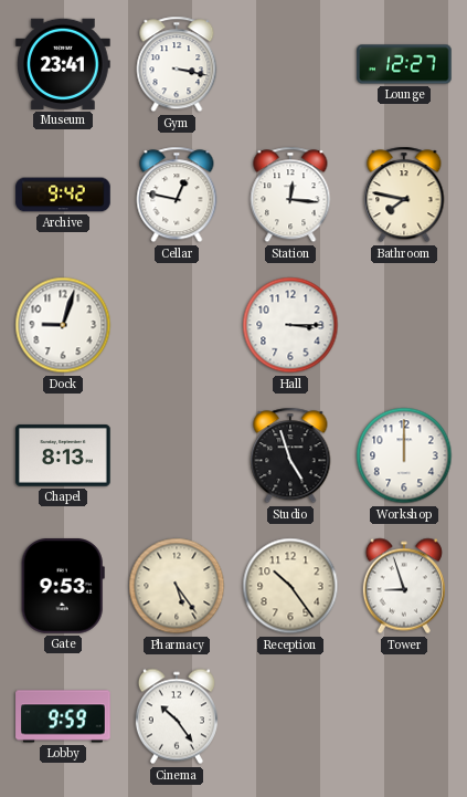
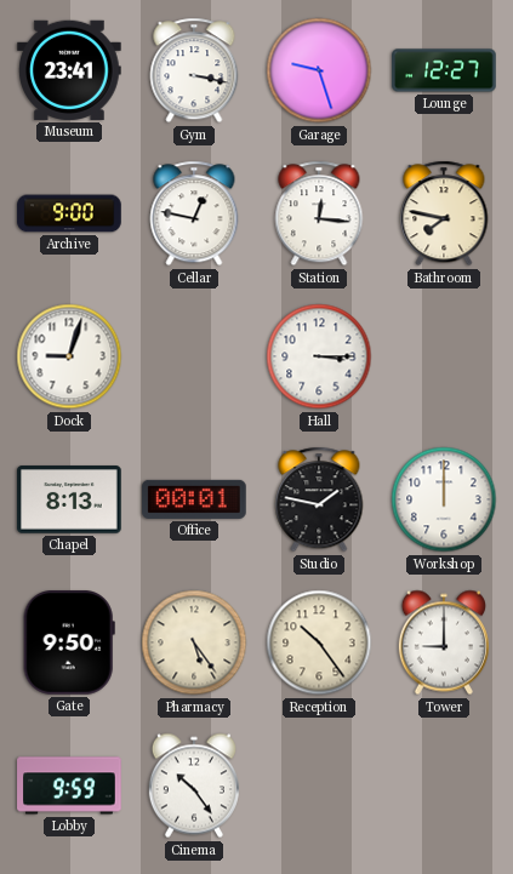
Garage: none -> 9:27
Archive: 9:42 -> 9:00
Office: none -> 00:01
Studio: 4:57 -> 1:47
Gate: 9:53 -> 9:50
Tower: 8:57 -> 9:00
